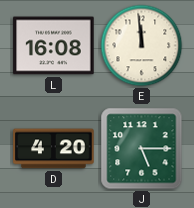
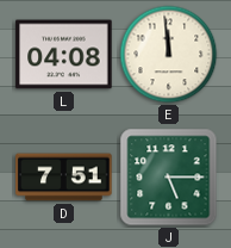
L: 16:08 -> 04:08
D: 4:20 -> 7:51
